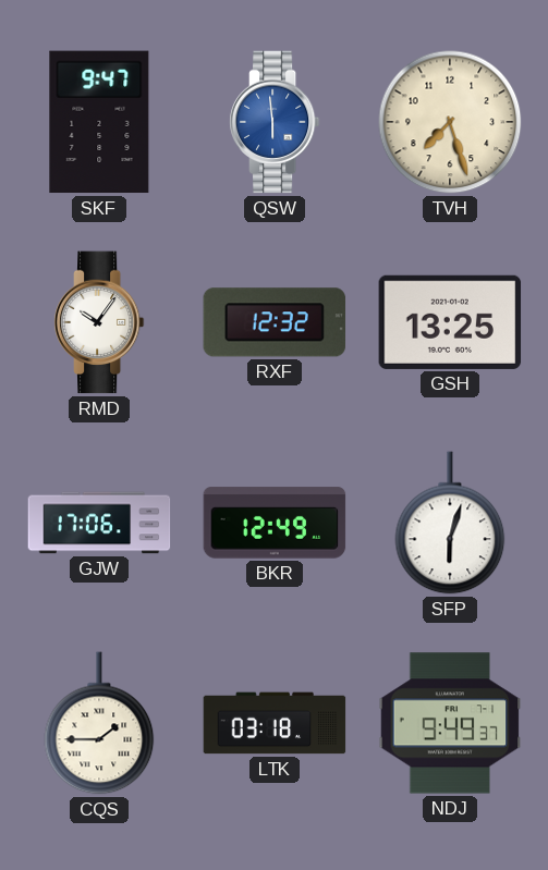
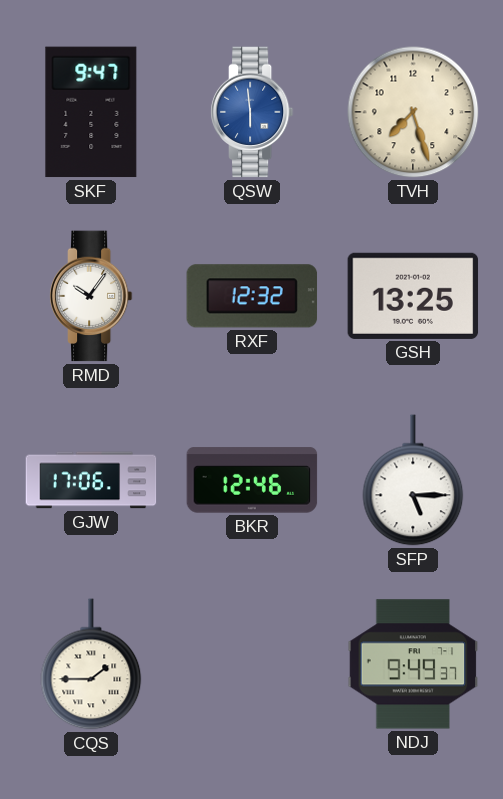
BKR: 12:49 -> 12:46
SFP: 6:03 -> 5:15
LTK: 03:18 -> none
